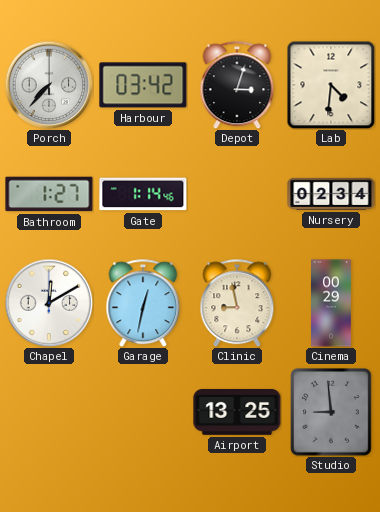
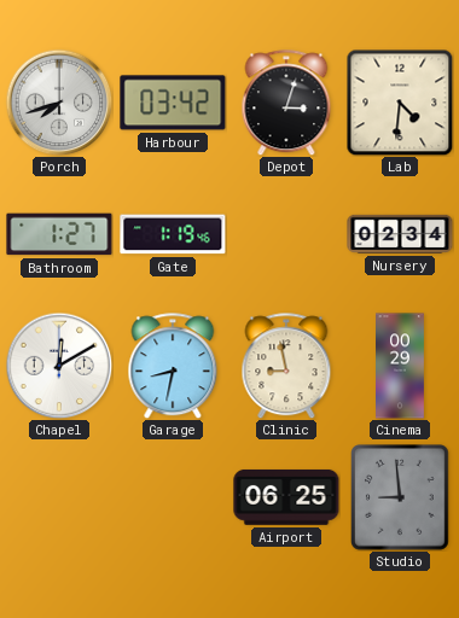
Porch: 7:37 -> 7:42
Gate: 1:14 -> 1:19
Garage: 12:32 -> 8:32
Airport: 13:25 -> 06:25
